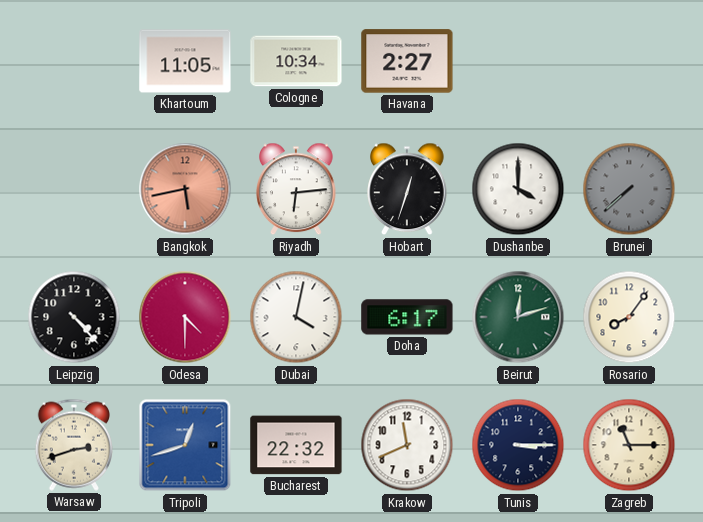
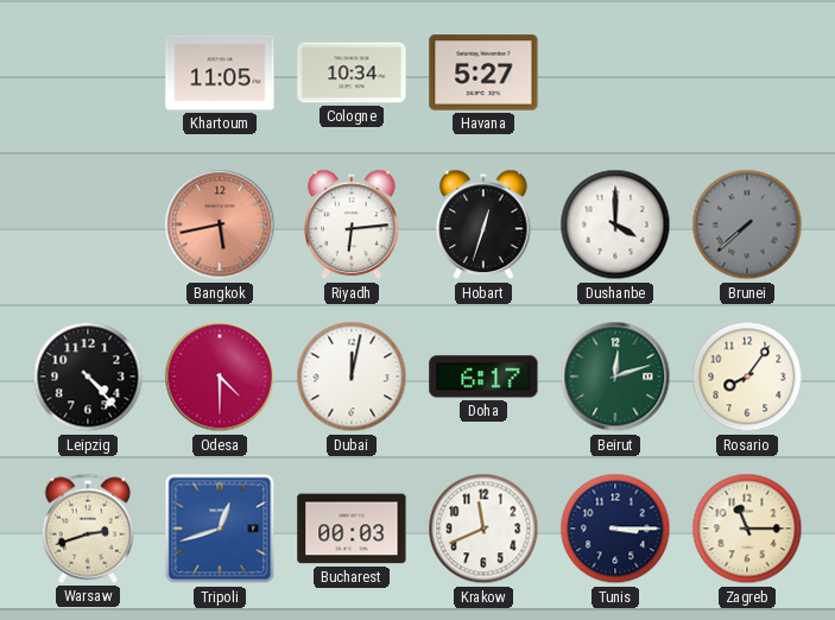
Havana: 2:27 -> 5:27
Dubai: 4:02 -> 12:02
Bucharest: 22:32 -> 00:03
